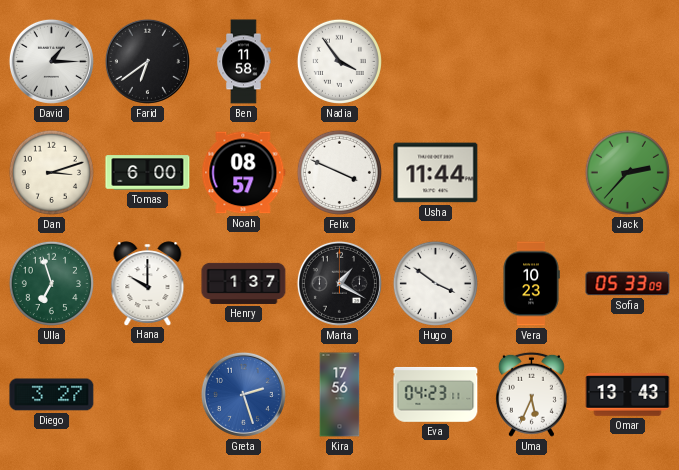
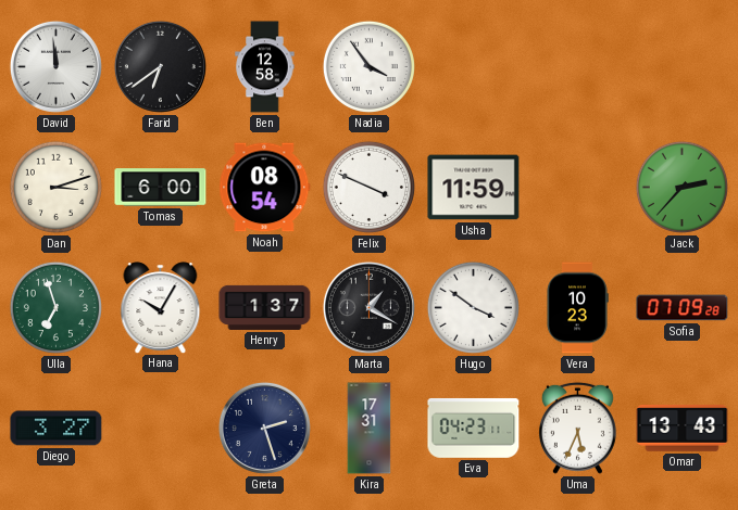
David: 1:15 -> 11:59
Ben: 11:58 -> 12:58
Noah: 08:57 -> 08:54
Usha: 11:44 -> 11:59
Hana: 10:00 -> 10:05
Sofia: 05:33 -> 07:09
Greta dial: blue -> navy
Kira: 17:56 -> 17:31
